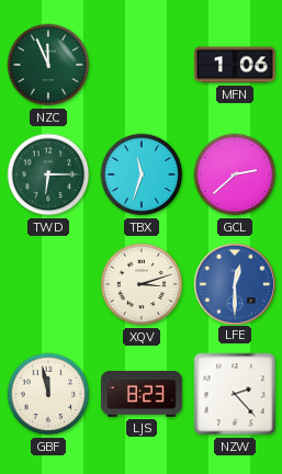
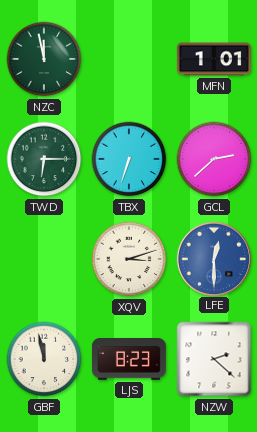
NZC: 11:56 -> 11:58
MFN: 1:06 -> 1:01
TBX: 11:33 -> 6:33
NZW: 2:23 -> 2:22
